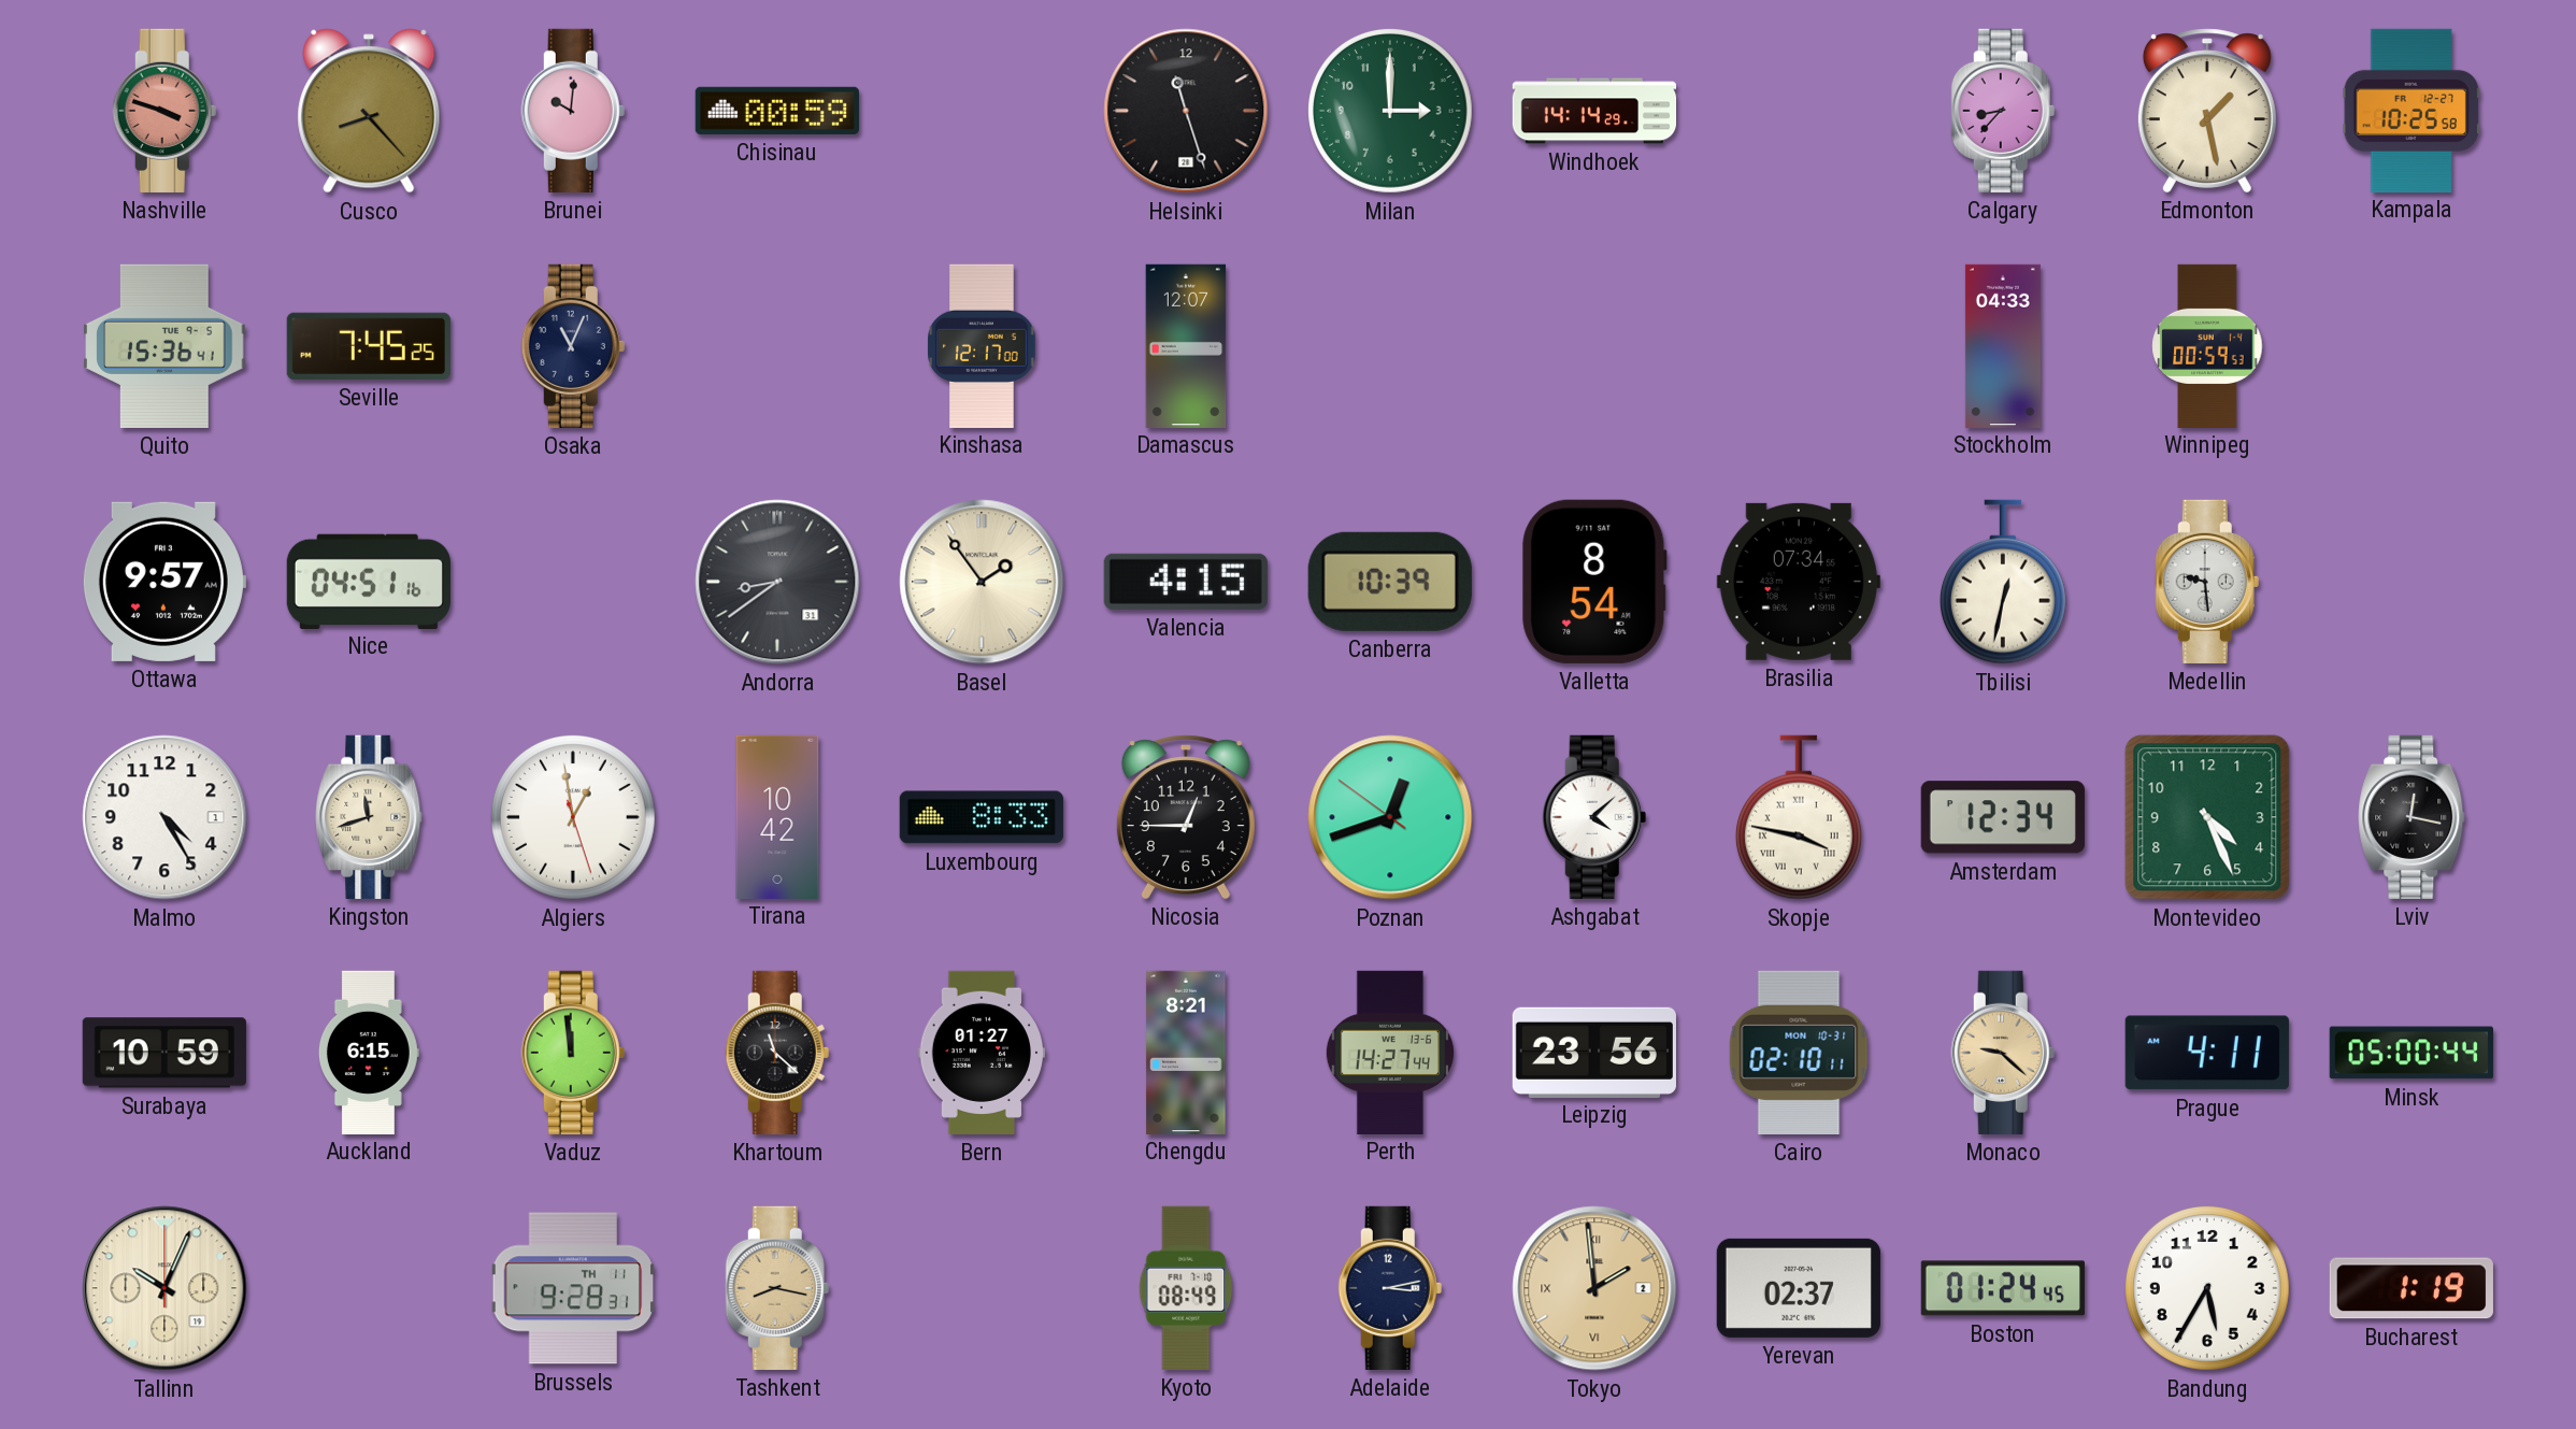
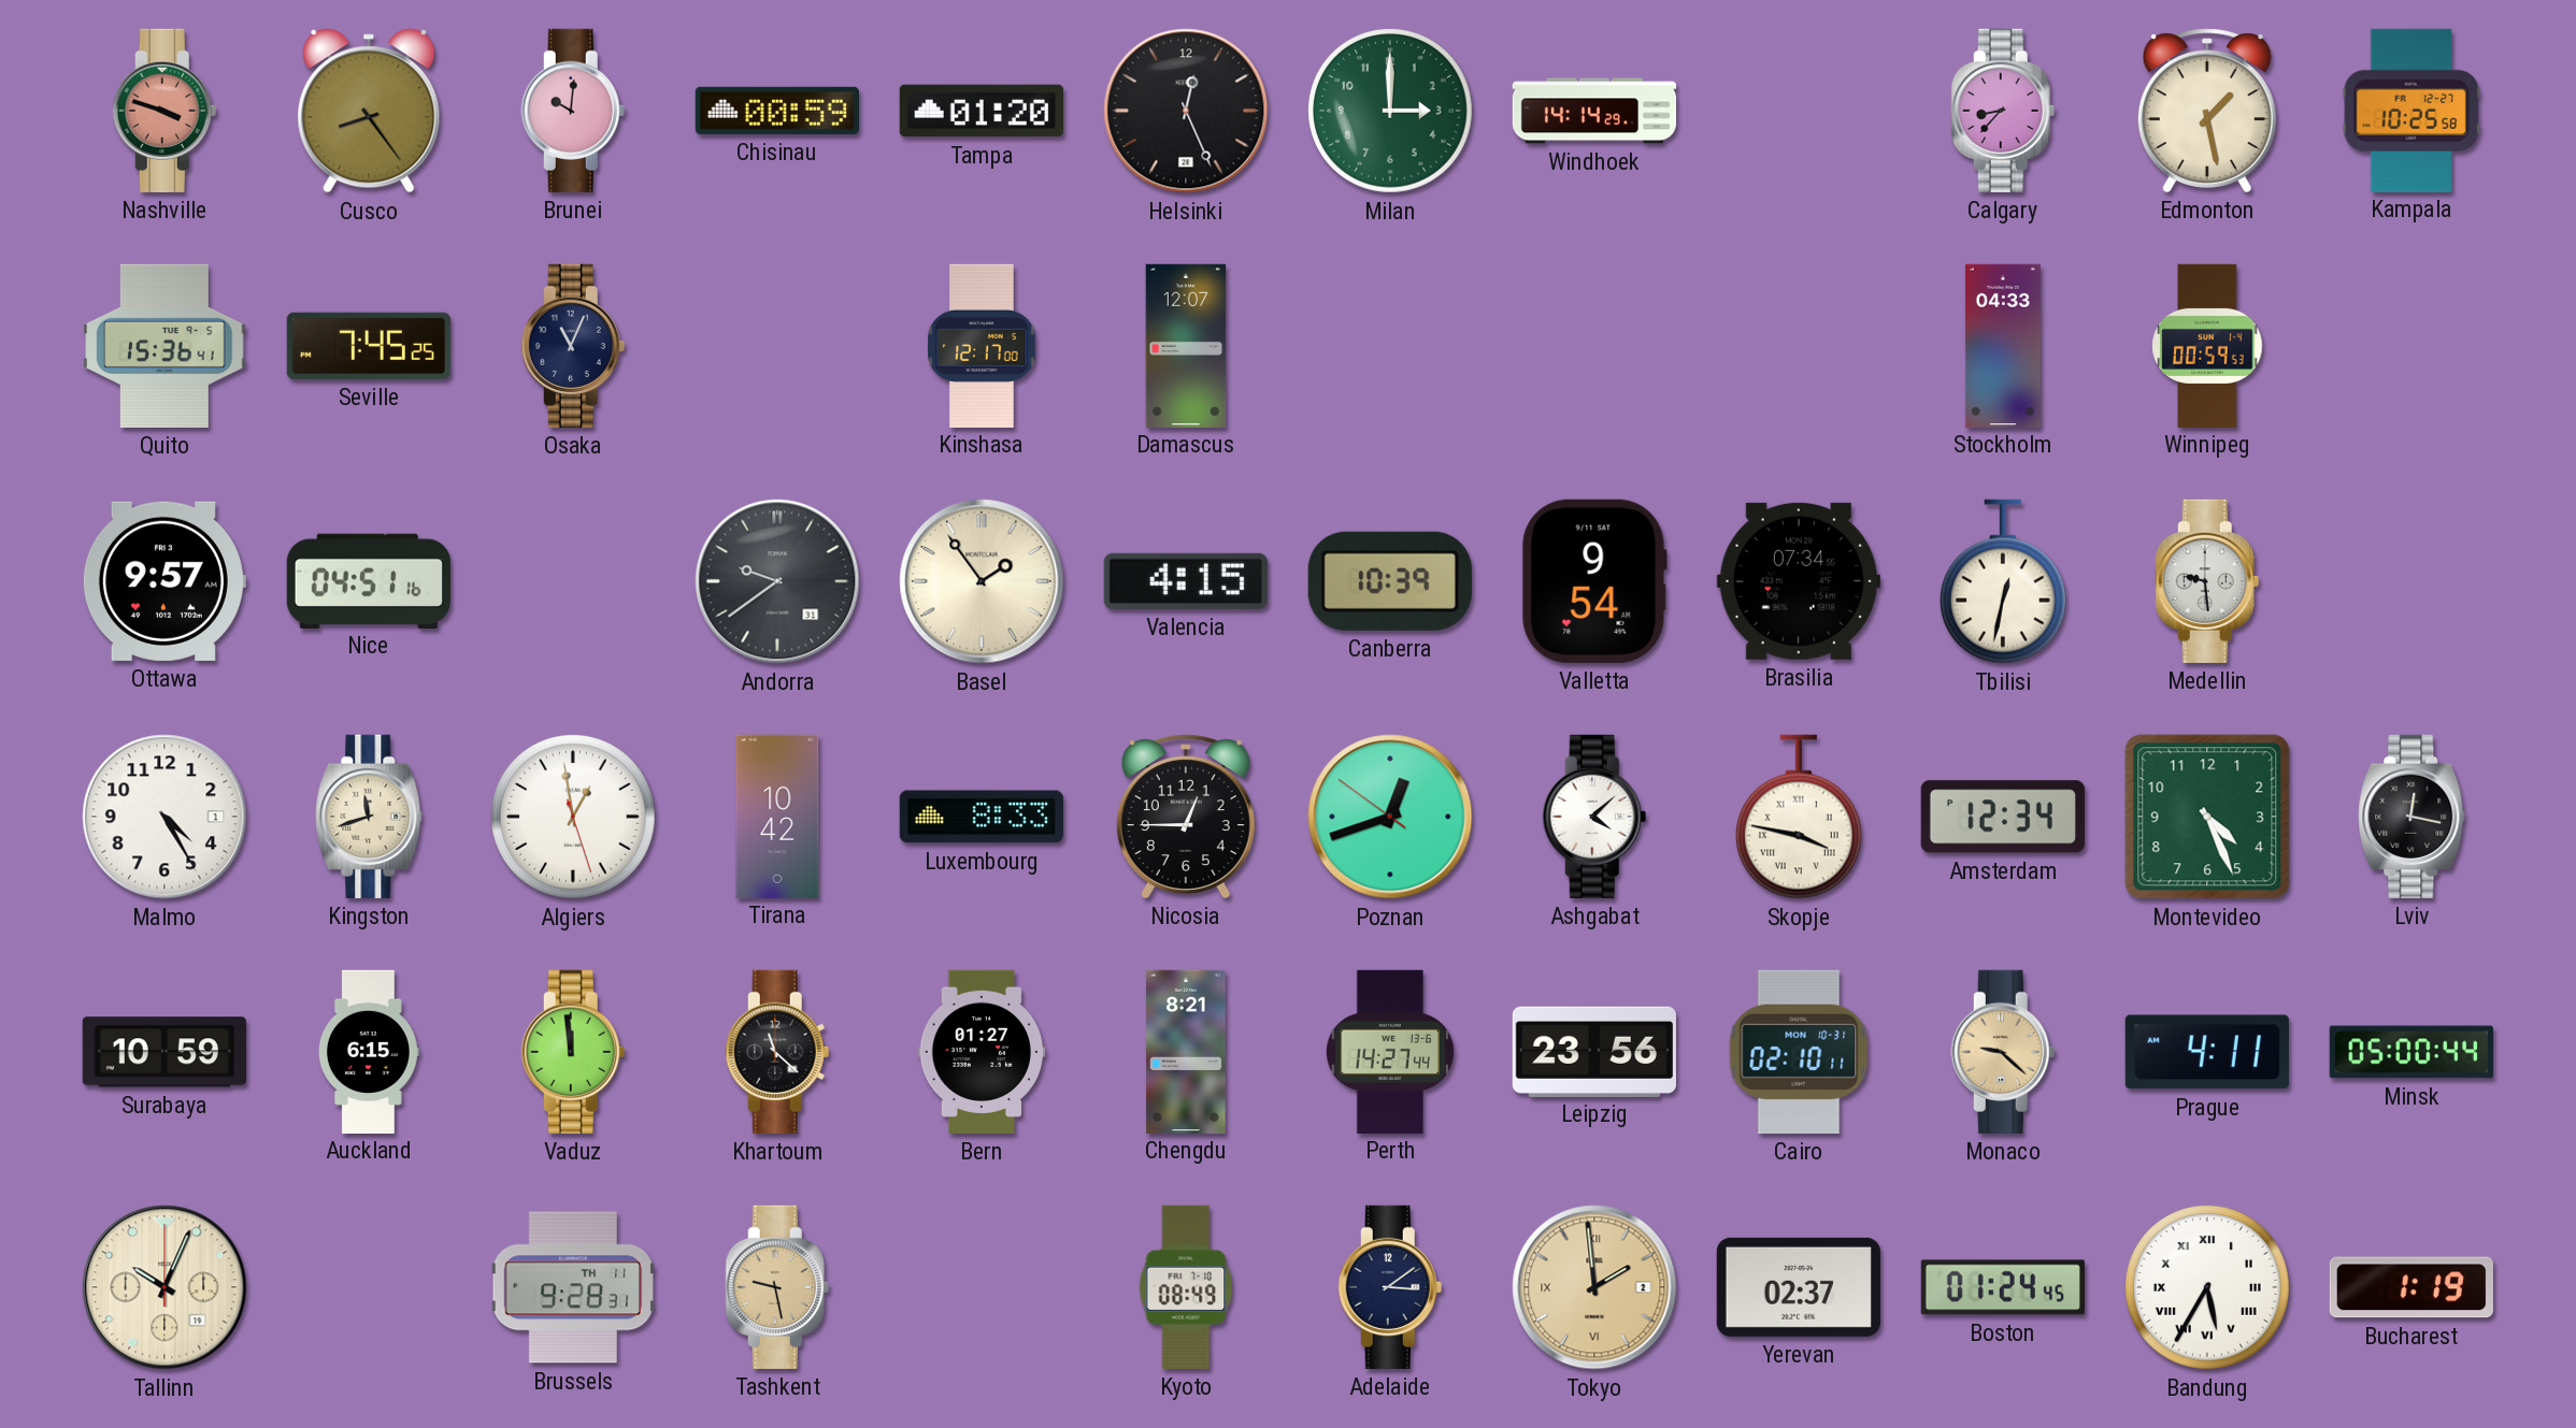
Cusco: 8:23 -> 8:24
Tampa: none -> 01:20
Helsinki: 11:27 -> 12:26
Andorra: 8:39 -> 9:39
Valletta: 8:54 -> 9:54
Tashkent: 8:17 -> 9:28
Adelaide: 3:13 -> 3:09
Bandung numerals: Arabic -> Roman
